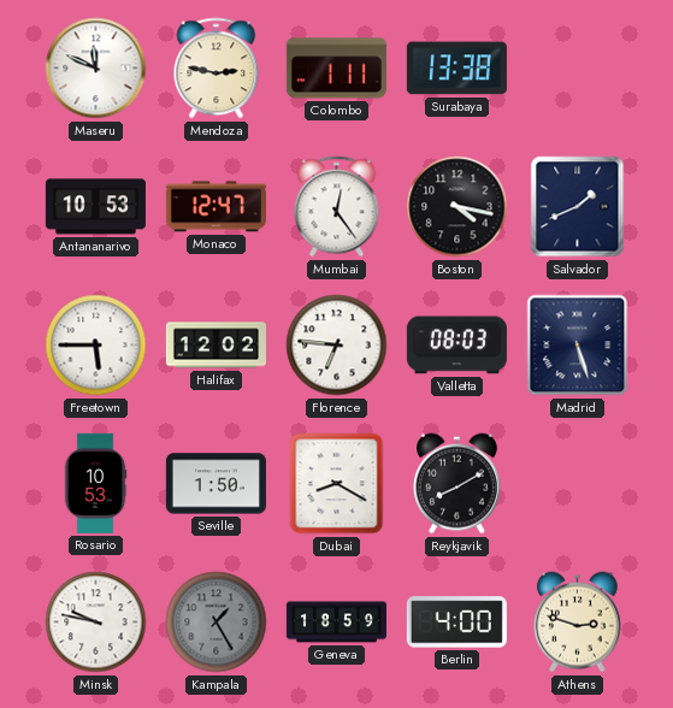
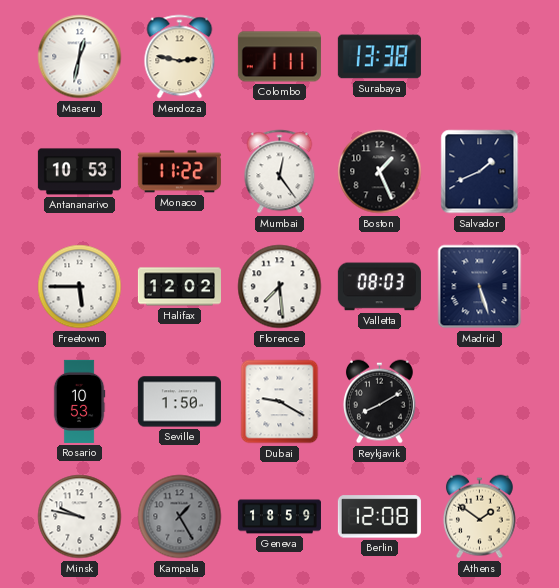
Maseru: 11:49 -> 12:32
Monaco: 12:47 -> 11:22
Boston: 4:17 -> 1:26
Florence: 6:46 -> 7:29
Dubai: 8:20 -> 9:20
Berlin: 4:00 -> 12:08
Athens: 2:48 -> 1:51
